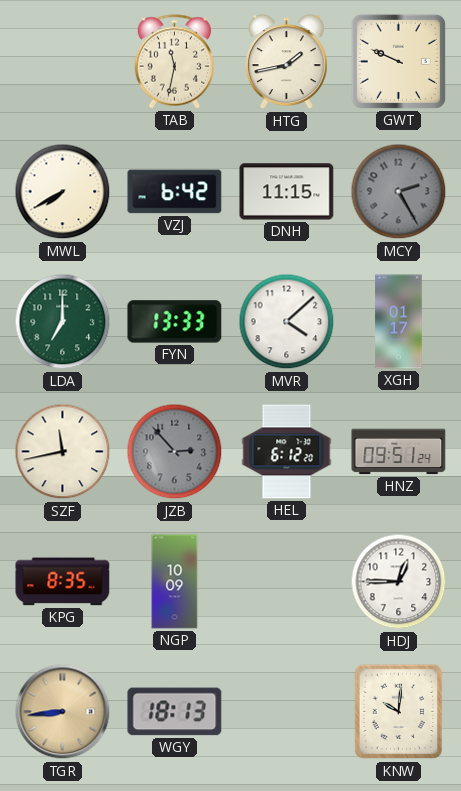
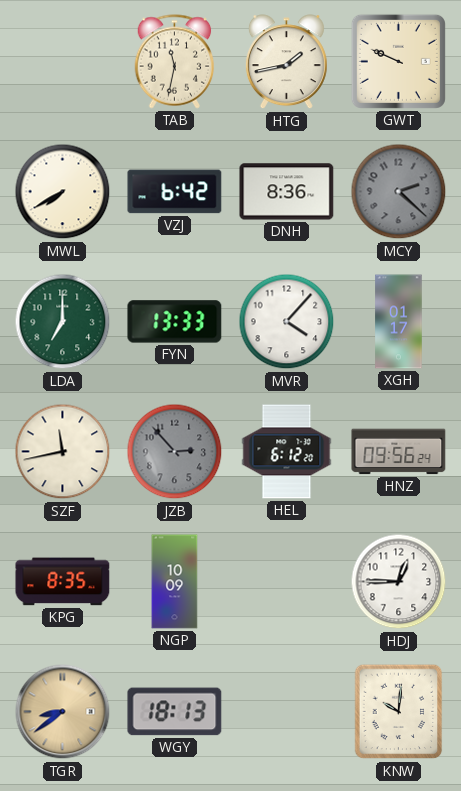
DNH: 11:15 -> 8:36
MCY: 2:25 -> 2:22
MVR: 4:08 -> 4:07
HNZ: 09:51 -> 09:56
TGR: 8:44 -> 8:39
